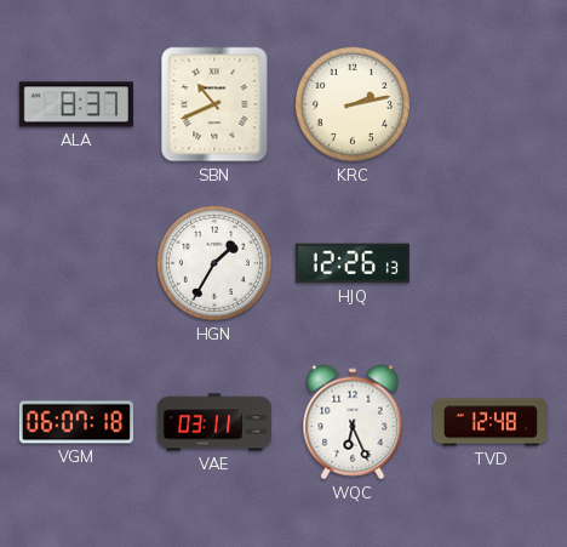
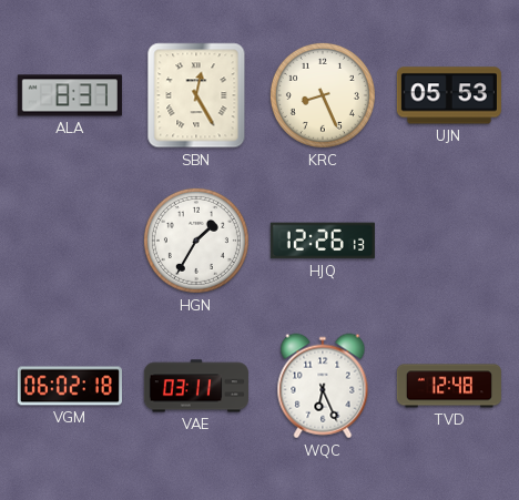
SBN: 10:41 -> 12:25
KRC: 2:13 -> 8:26
UJN: none -> 05:53
VGM: 06:07 -> 06:02
